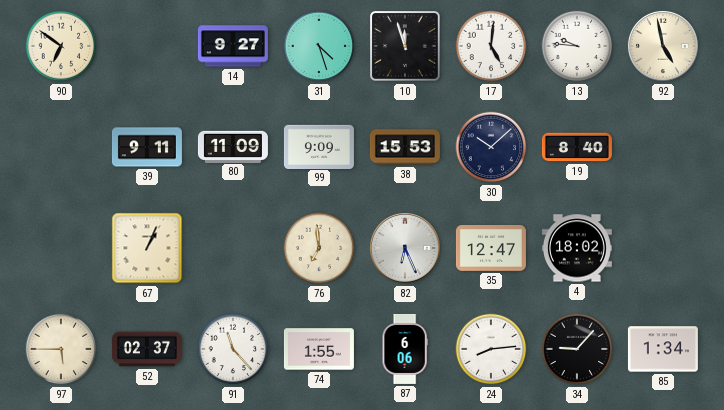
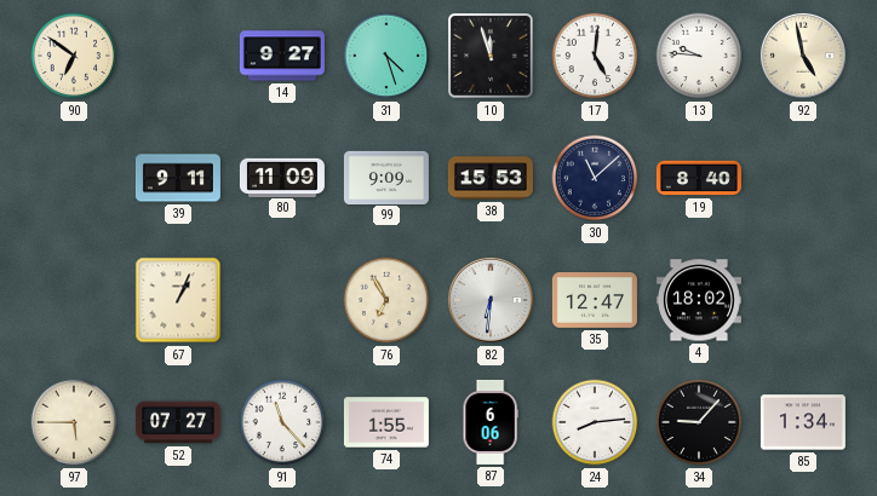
30: 10:08 -> 11:08
76: 6:59 -> 6:55
82: 6:26 -> 6:31
52: 02:37 -> 07:27
